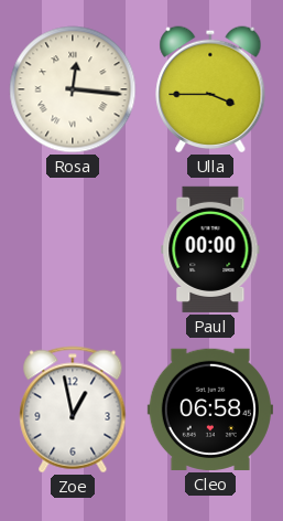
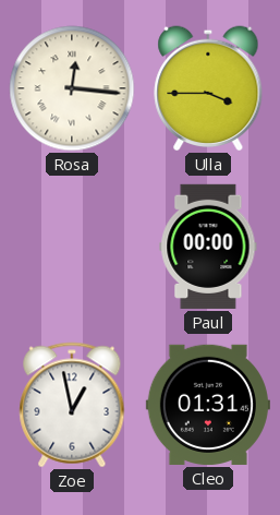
Cleo: 06:58 -> 01:31
